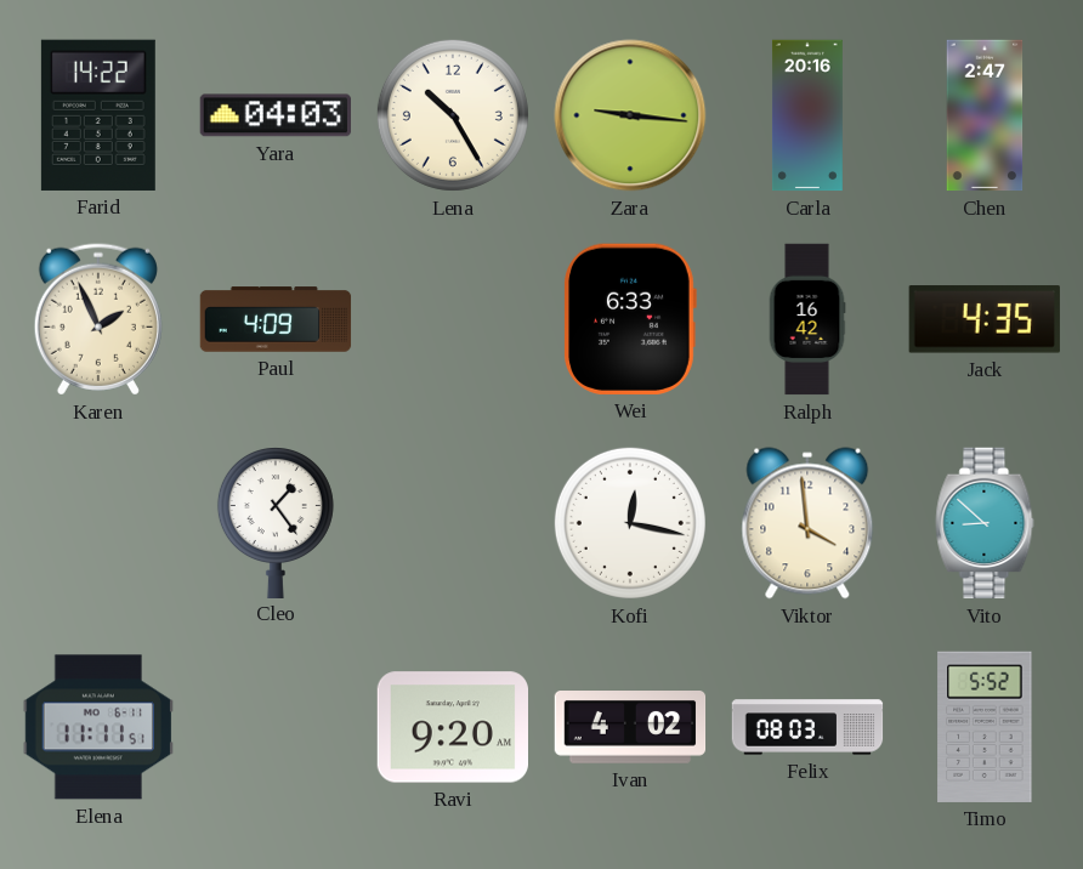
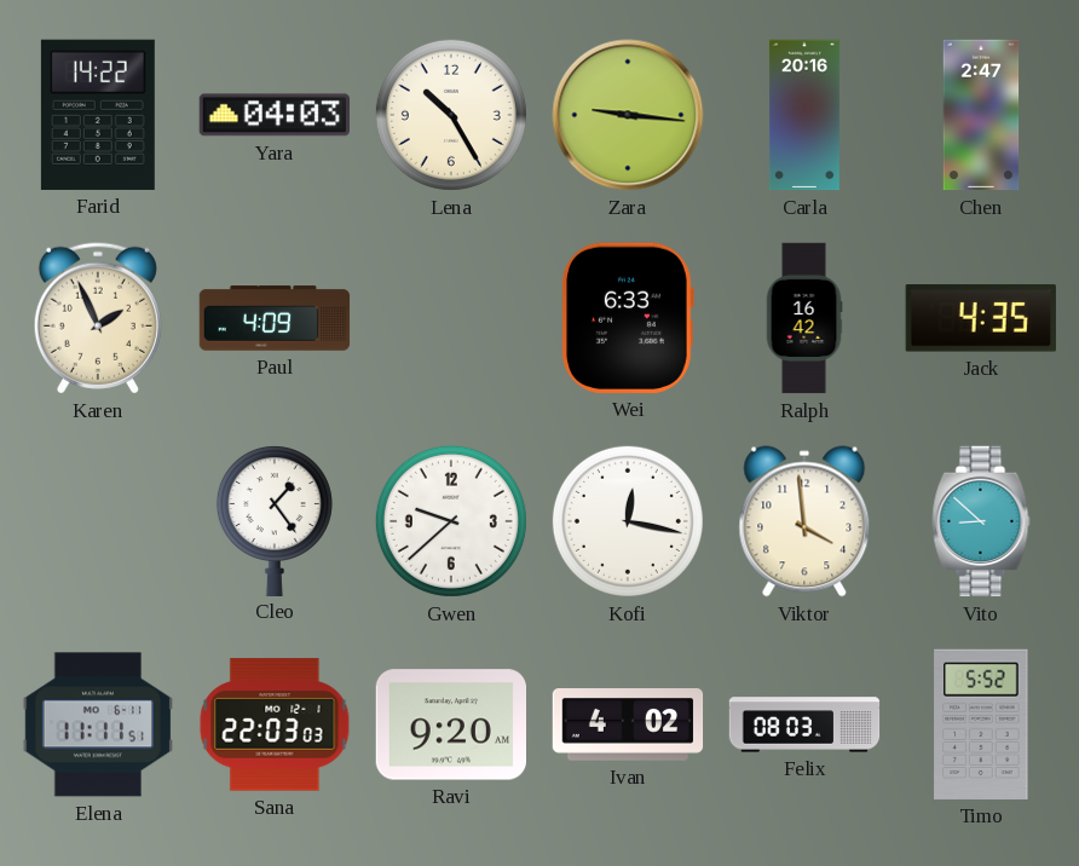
Gwen: none -> 9:38
Sana: none -> 22:03
